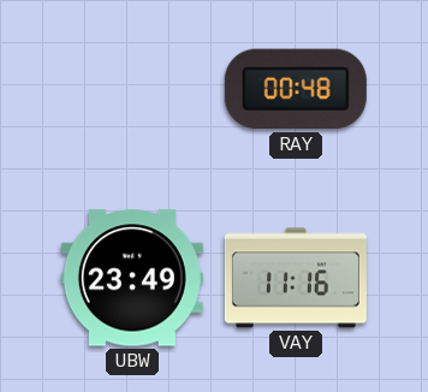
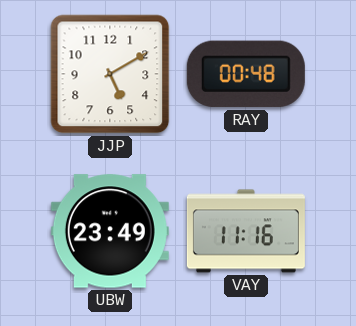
JJP: none -> 5:10
